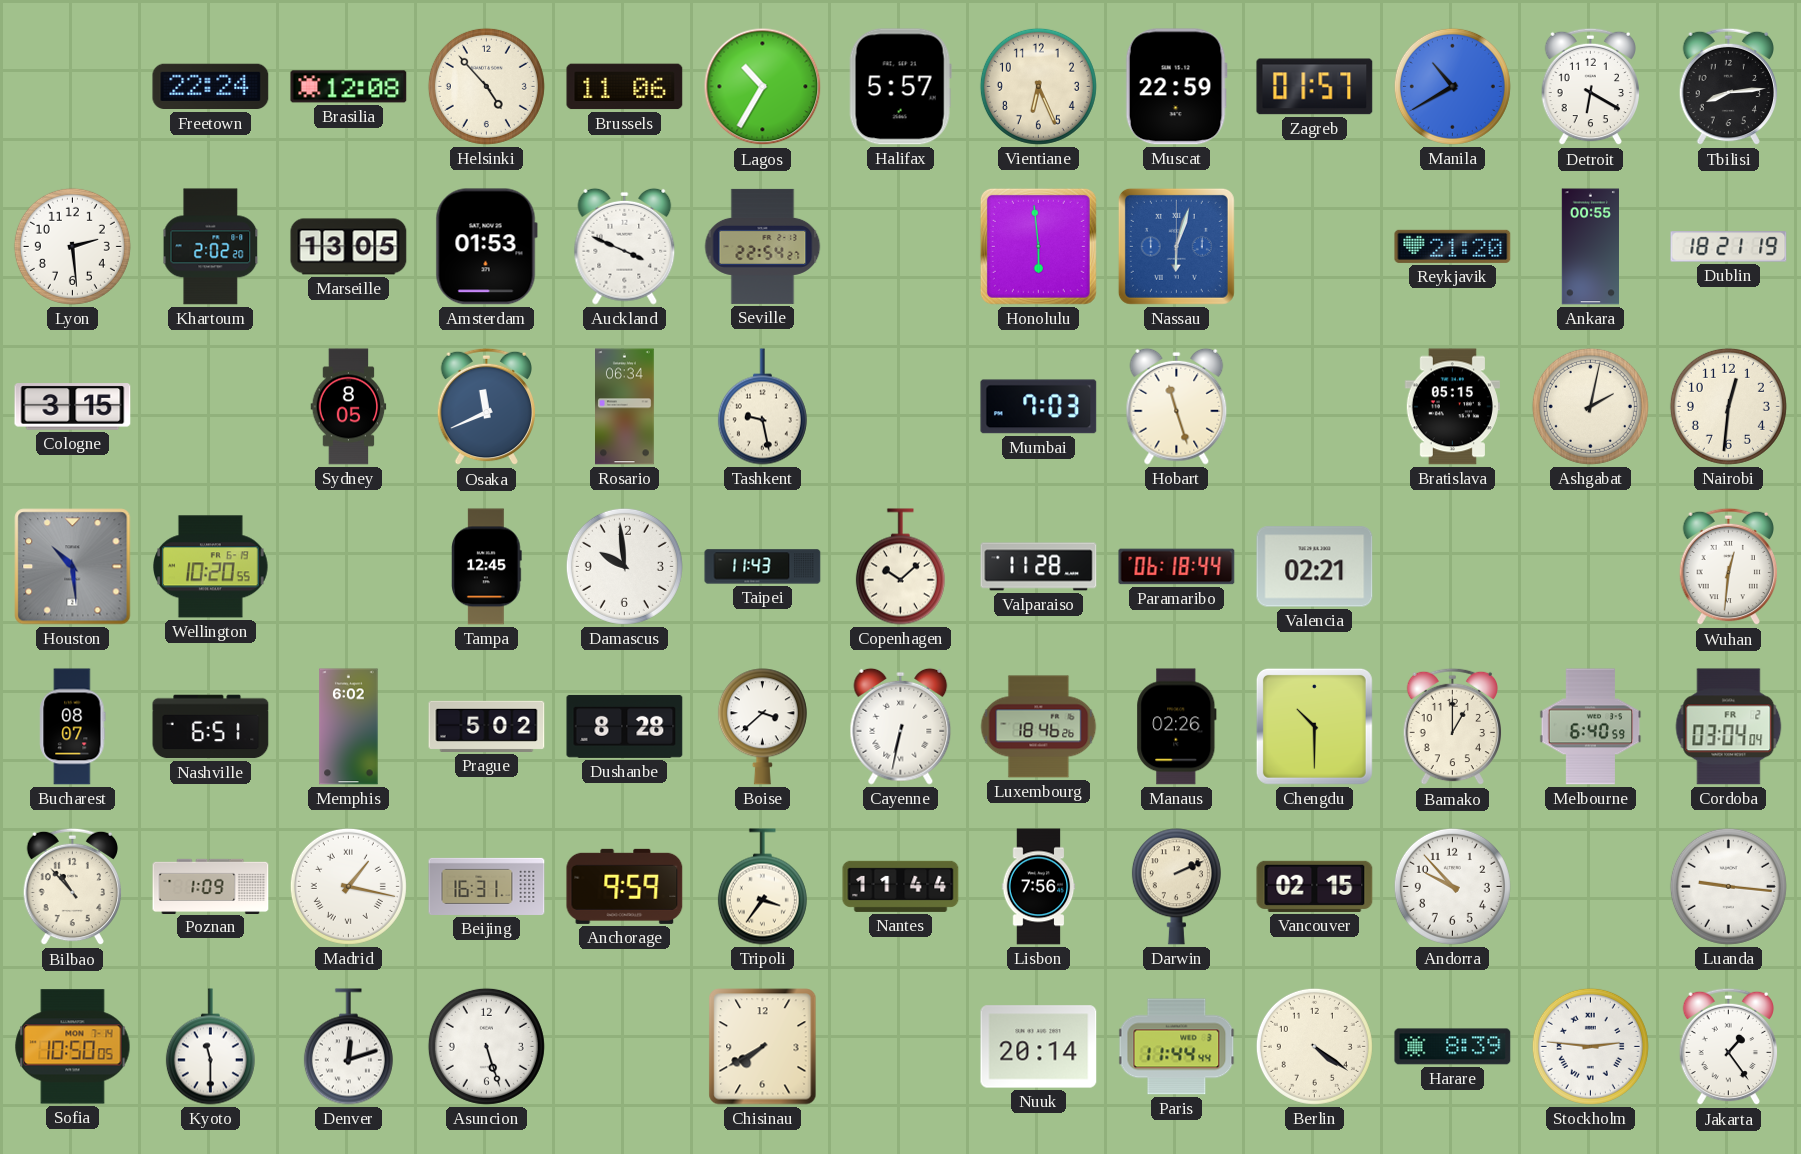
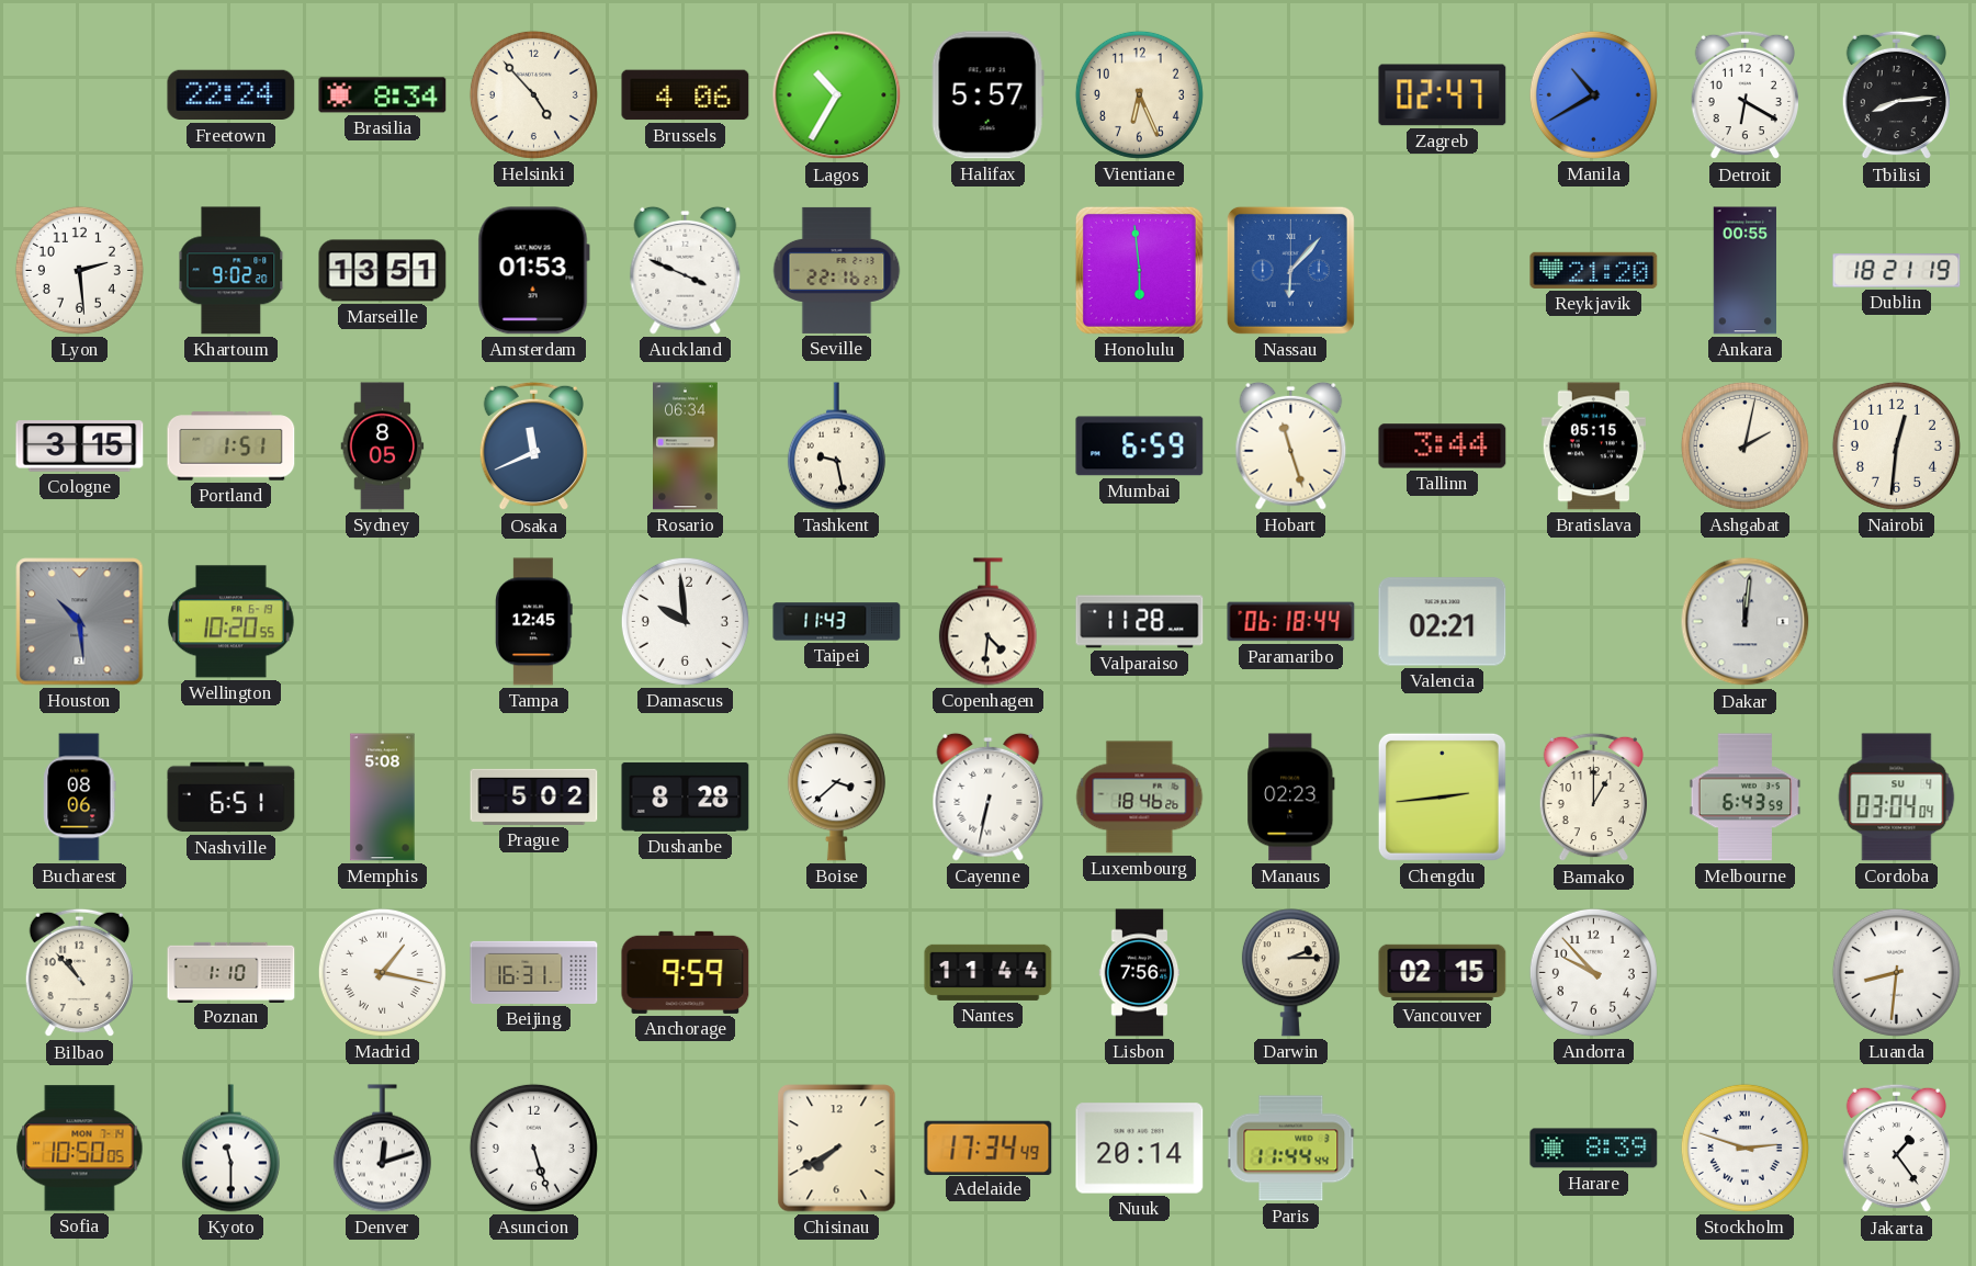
Brasilia: 12:08 -> 8:34
Brussels: 11:06 -> 4:06
Muscat: 22:59 -> none
Zagreb: 01:57 -> 02:47
Khartoum: 2:02 -> 9:02
Marseille: 13:05 -> 13:51
Seville: 22:54 -> 22:16
Nassau: 6:03 -> 6:07
Portland: none -> 1:51
Mumbai: 7:03 -> 6:59
Tallinn: none -> 3:44
Copenhagen: 10:08 -> 4:31
Dakar: none -> 12:01
Wuhan: 12:31 -> none
Bucharest: 08:07 -> 08:06
Memphis: 6:02 -> 5:08
Manaus: 02:26 -> 02:23
Chengdu: 10:30 -> 2:44
Melbourne: 6:40 -> 6:43
Cordoba date: FR 2 -> SU 4
Poznan: 1:09 -> 1:10
Tripoli: 3:36 -> none
Darwin: 2:11 -> 2:15
Luanda: 9:16 -> 8:31
Adelaide: none -> 17:34
Berlin: 4:21 -> none
Stockholm: 2:46 -> 2:48
